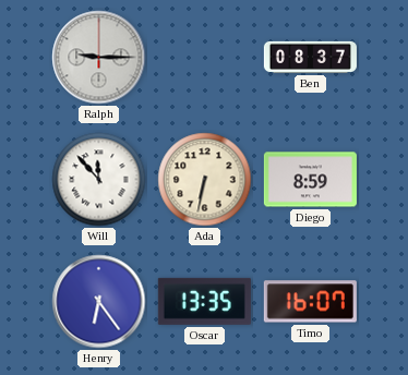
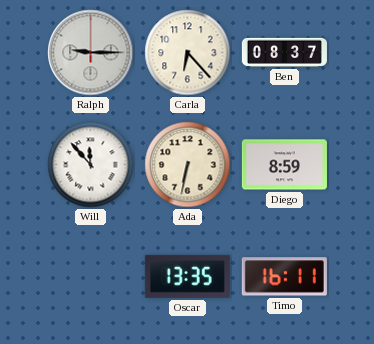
Carla: none -> 6:23
Henry: 6:24 -> none
Timo: 16:07 -> 16:11
